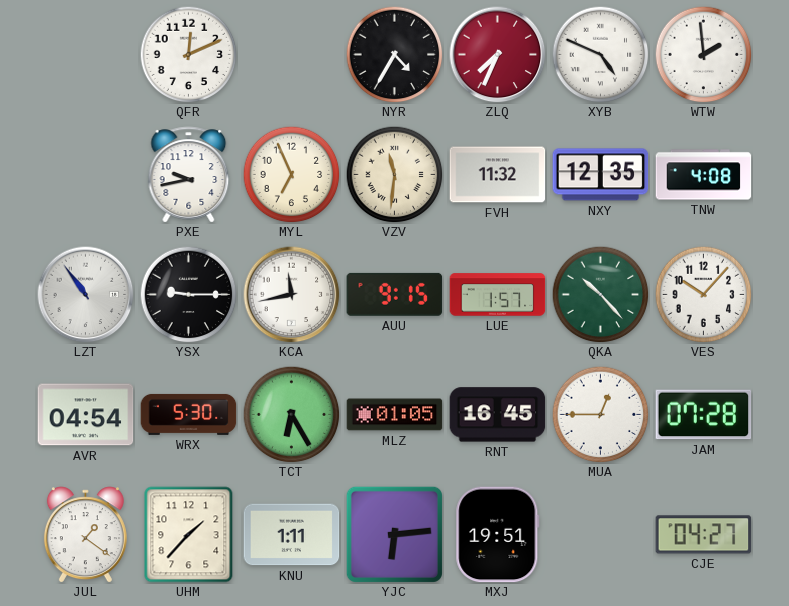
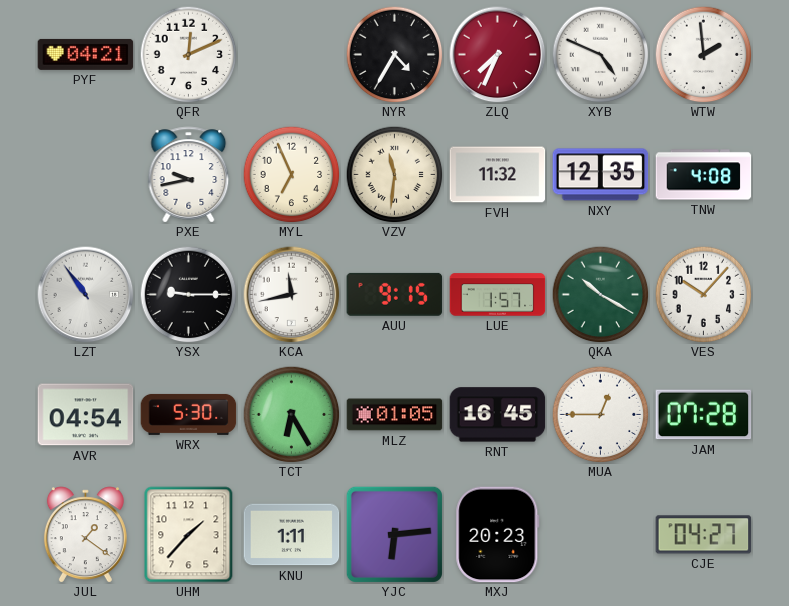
PYF: none -> 04:21
QKA: 10:23 -> 10:20
MXJ: 19:51 -> 20:23
